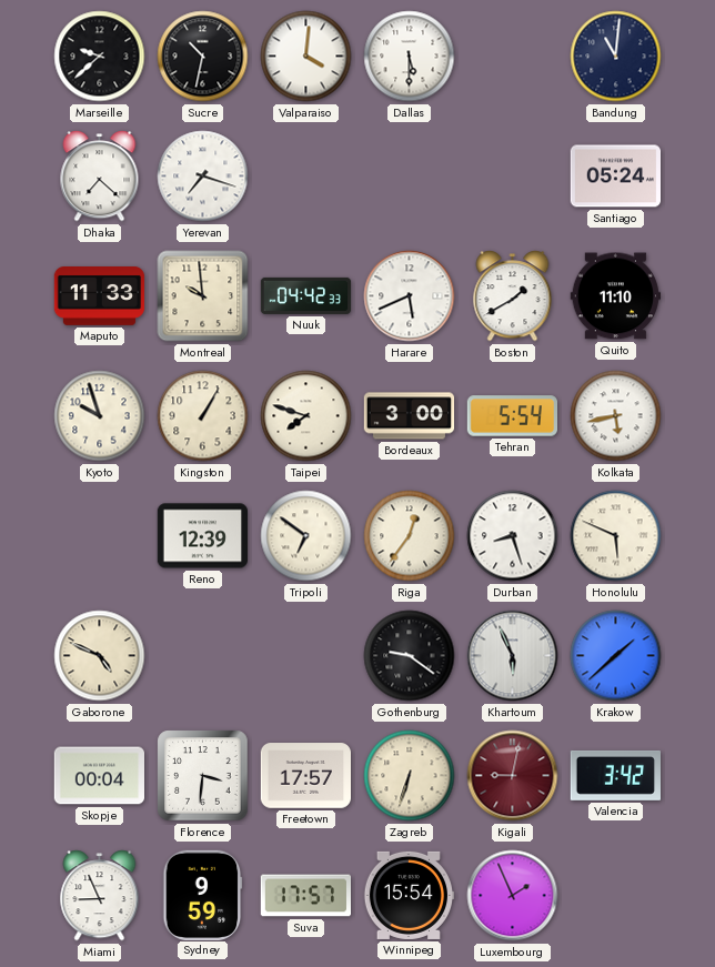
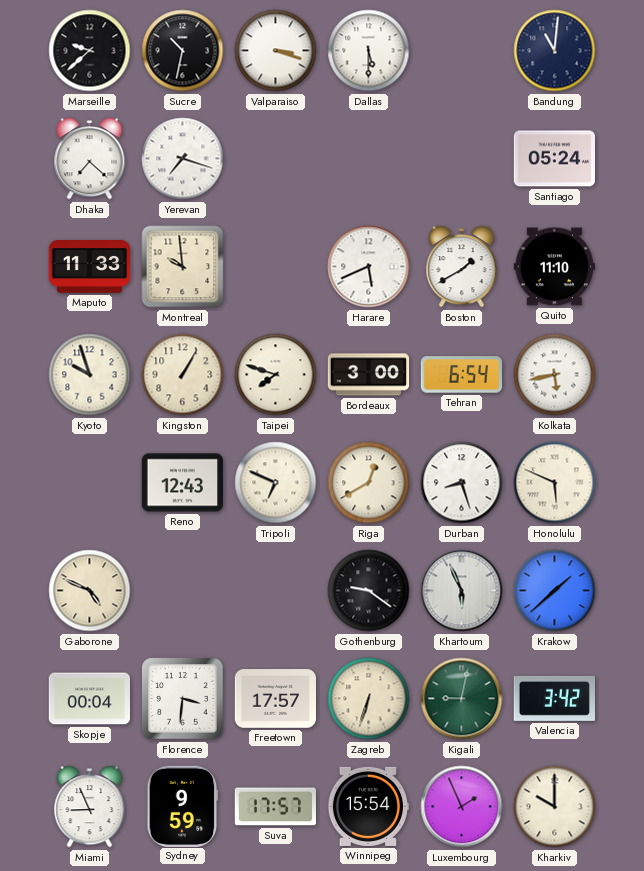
Valparaiso: 4:01 -> 3:18
Nuuk: 04:42 -> none
Tehran: 5:54 -> 6:54
Reno: 12:39 -> 12:43
Tripoli: 6:51 -> 6:49
Riga: 12:36 -> 12:40
Kigali dial: burgundy -> green
Kharkiv: none -> 10:00
